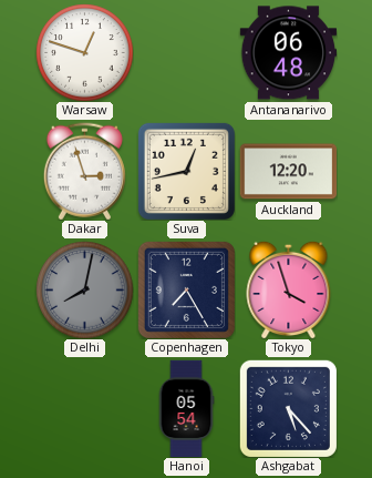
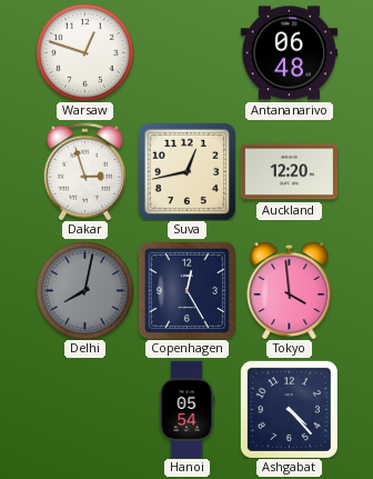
Copenhagen: 7:25 -> 12:25
Tokyo: 3:57 -> 3:59
Ashgabat: 5:23 -> 4:23
